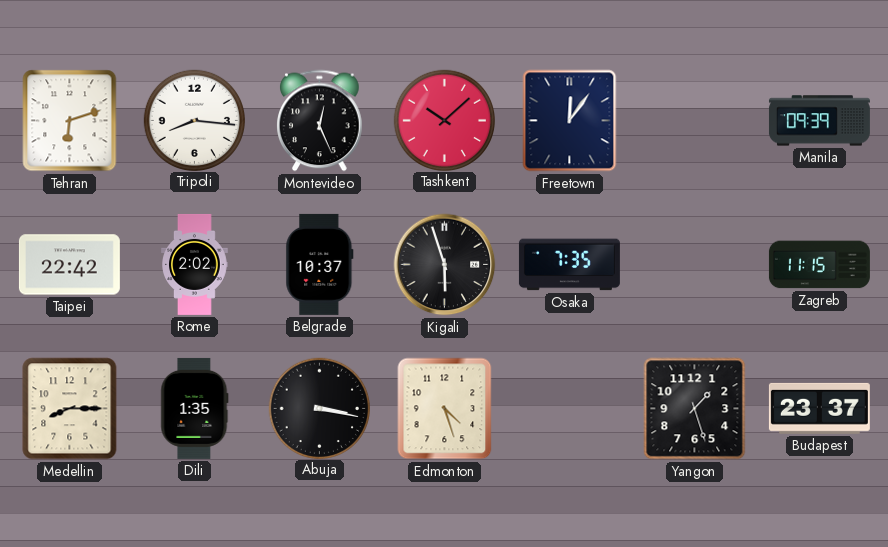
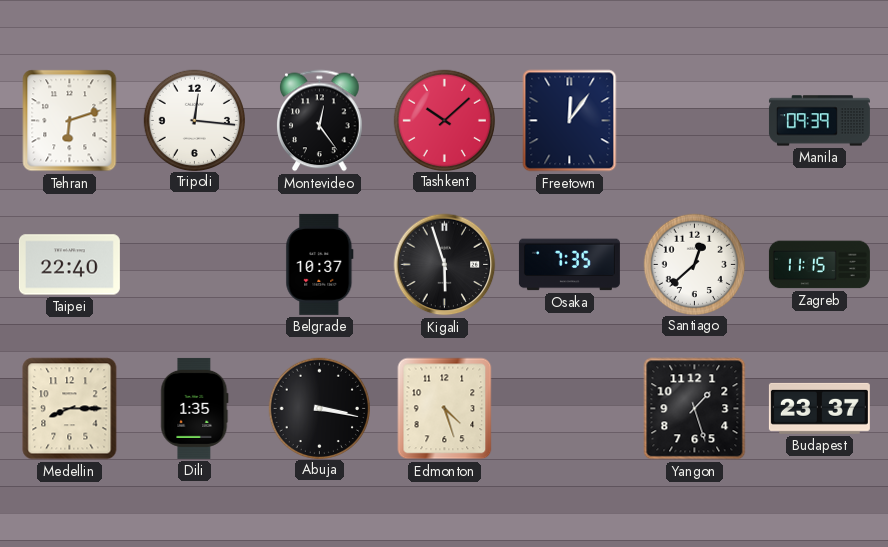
Tripoli: 8:16 -> 12:16
Montevideo: 12:26 -> 12:24
Taipei: 22:42 -> 22:40
Rome: 2:02 -> none
Santiago: none -> 12:38
